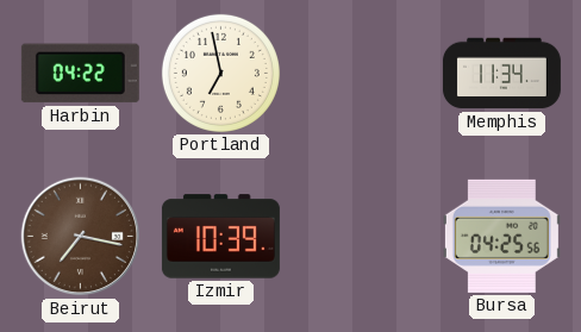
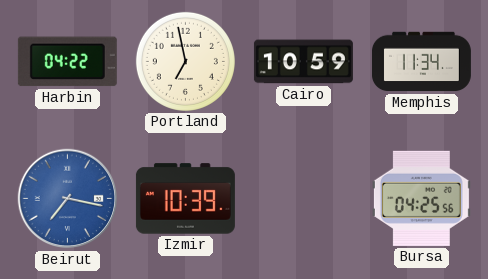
Cairo: none -> 10:59
Beirut dial: brown -> blue
